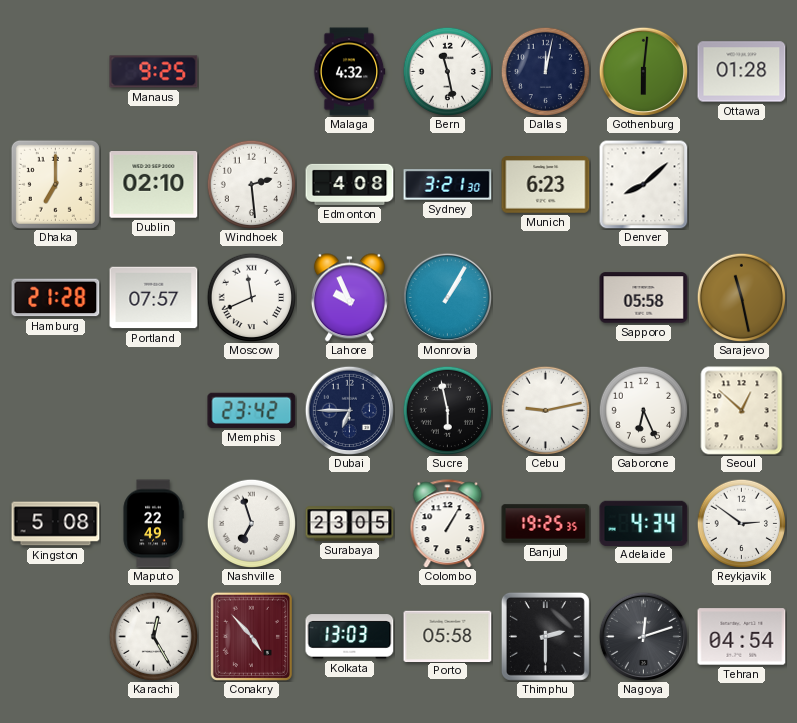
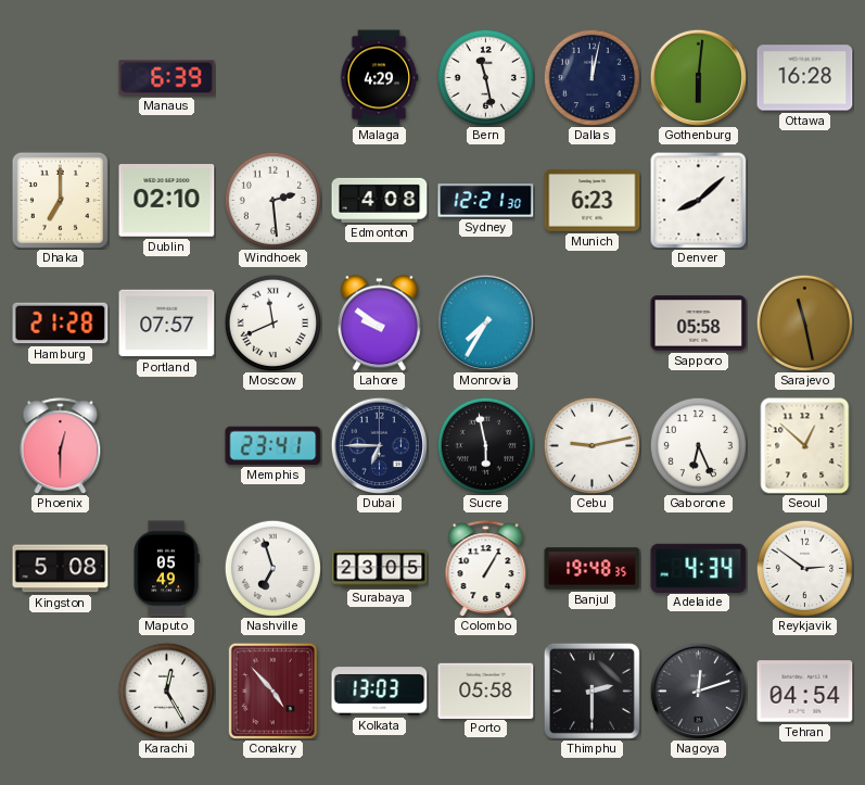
Manaus: 9:25 -> 6:39
Malaga: 4:32 -> 4:29
Ottawa: 01:28 -> 16:28
Sydney: 3:21 -> 12:21
Lahore: 9:56 -> 9:51
Monrovia: 1:05 -> 7:35
Phoenix: none -> 12:30
Memphis: 23:42 -> 23:41
Maputo: 22:49 -> 05:49
Banjul: 19:25 -> 19:48
